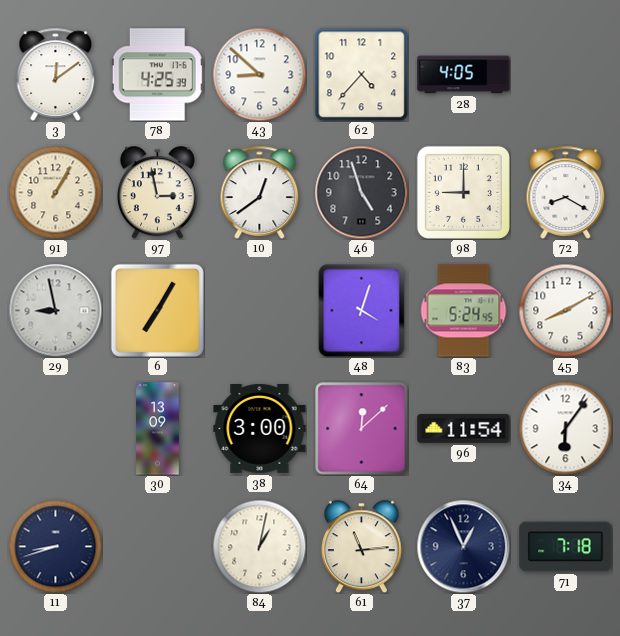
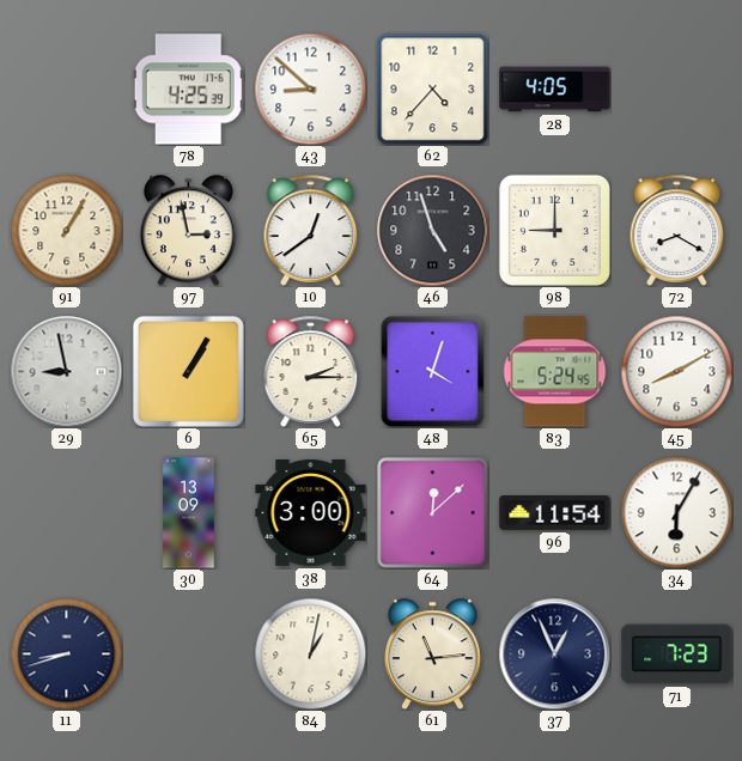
3: 12:09 -> none
6: 7:05 -> 1:05
65: none -> 2:15
34: 6:06 -> 6:05
71: 7:18 -> 7:23
